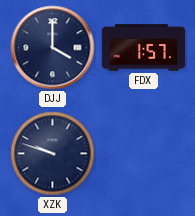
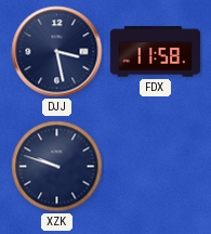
DJJ: 4:00 -> 3:28
FDX: 1:57 -> 11:58
